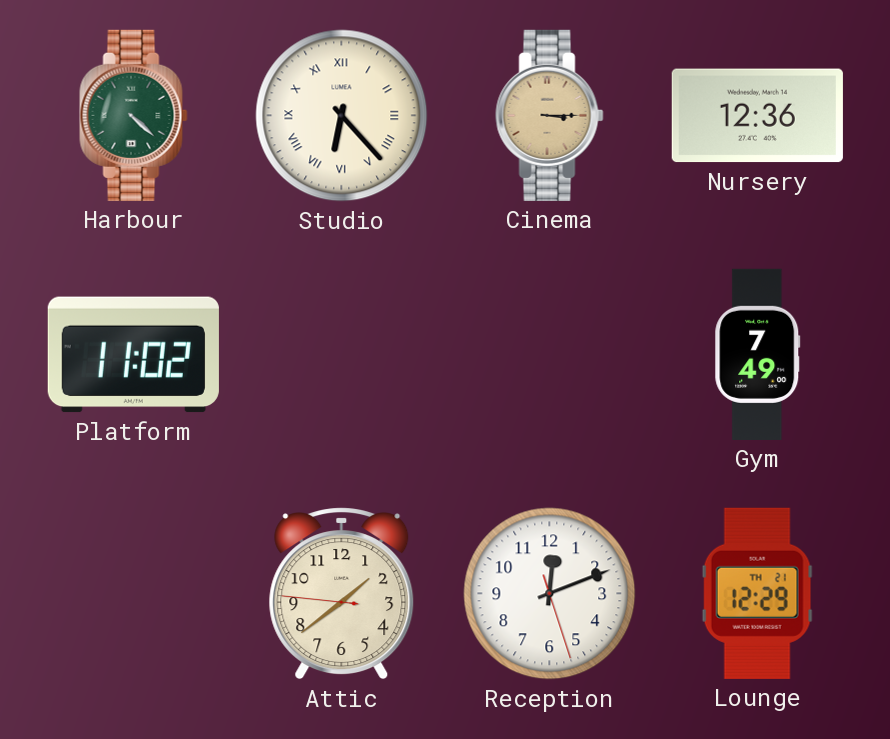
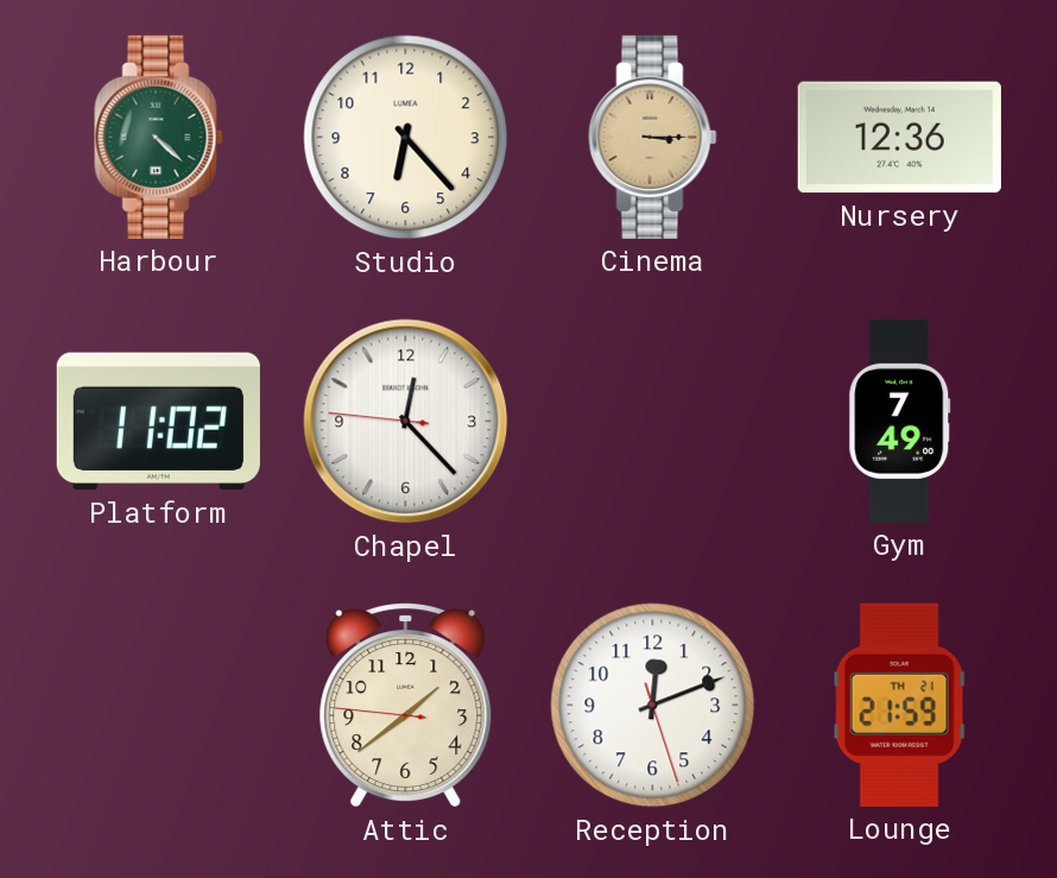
Studio numerals: Roman -> Arabic
Chapel: none -> 12:22
Lounge: 12:29 -> 21:59
